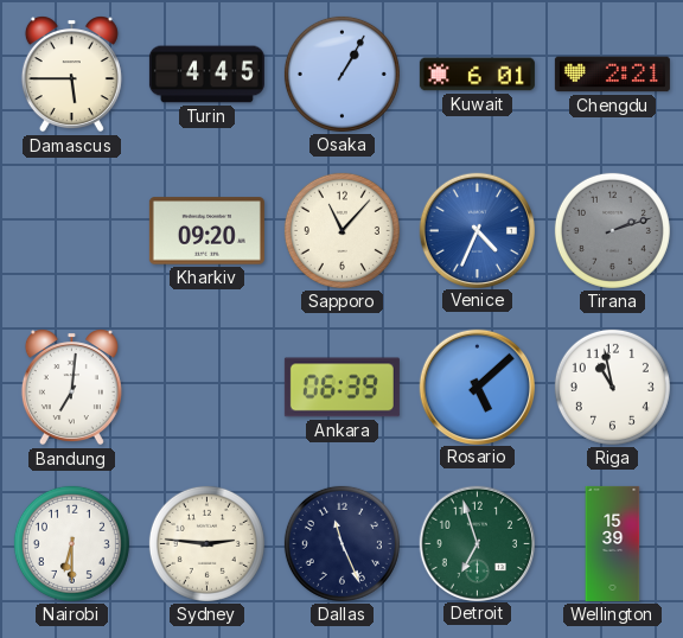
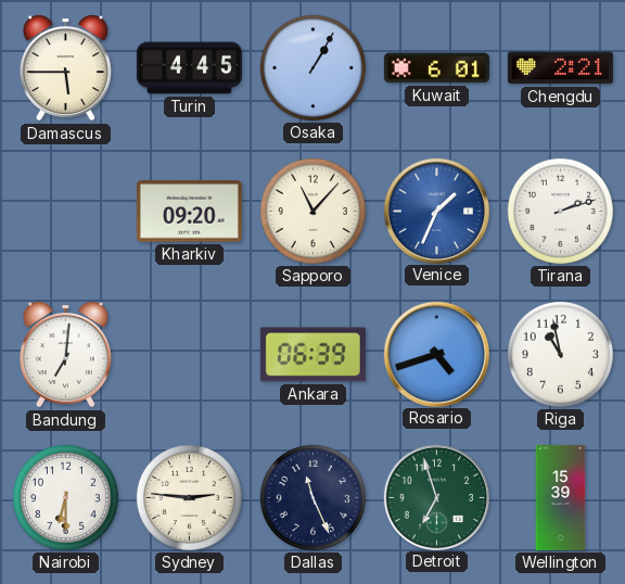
Venice: 4:34 -> 1:34
Tirana dial: grey -> white
Rosario: 5:08 -> 4:42
